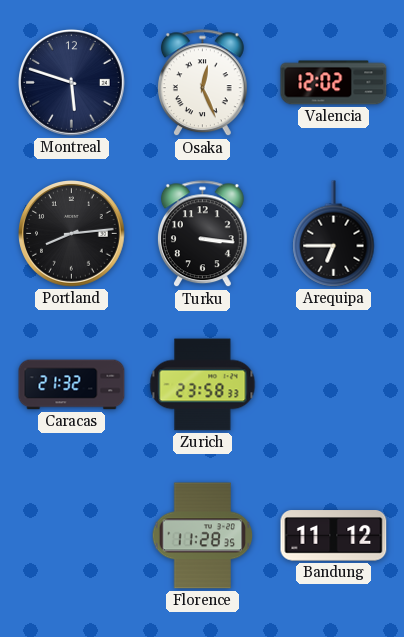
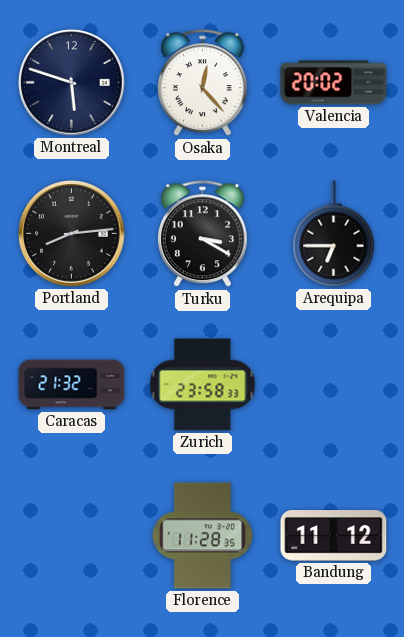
Osaka: 12:26 -> 12:23
Valencia: 12:02 -> 20:02
Turku: 3:16 -> 3:20
